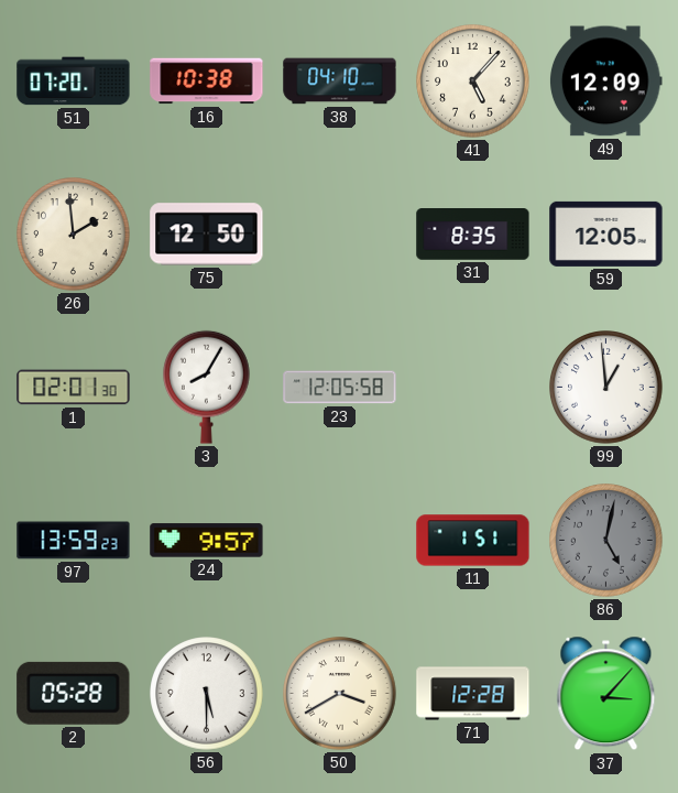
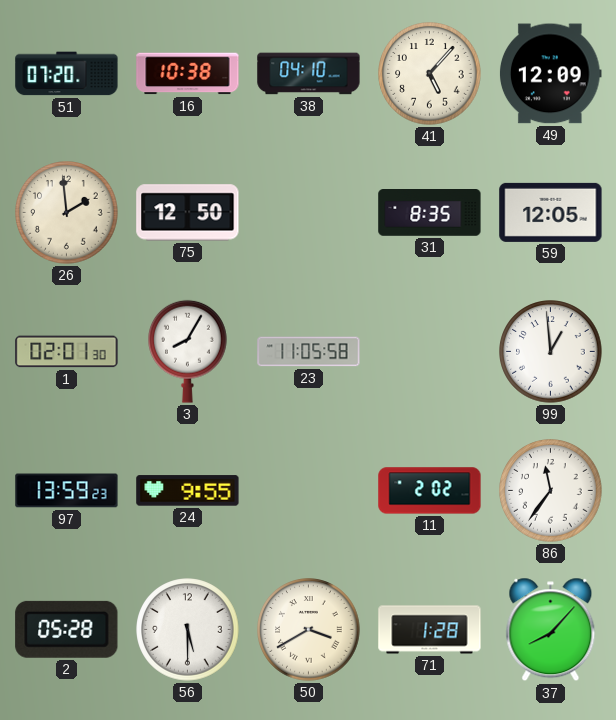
23: 12:05 -> 11:05
24: 9:57 -> 9:55
11: 1:51 -> 2:02
86: 5:02 -> 11:36
86 dial: grey -> white
71: 12:28 -> 1:28
37: 3:07 -> 8:07
